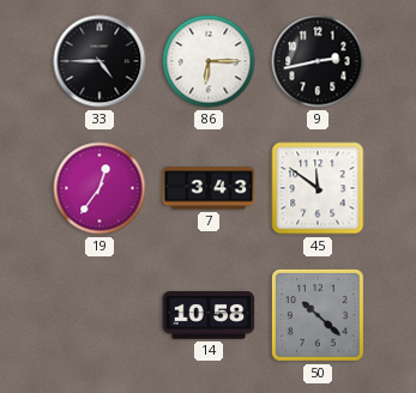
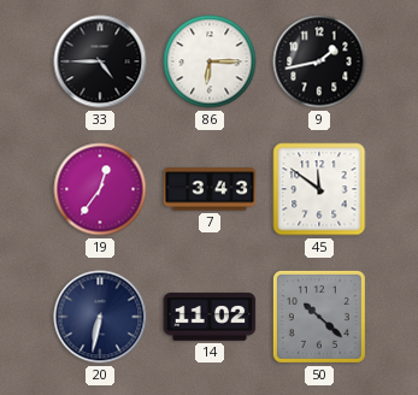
9: 2:43 -> 1:43
20: none -> 6:32
14: 10:58 -> 11:02
